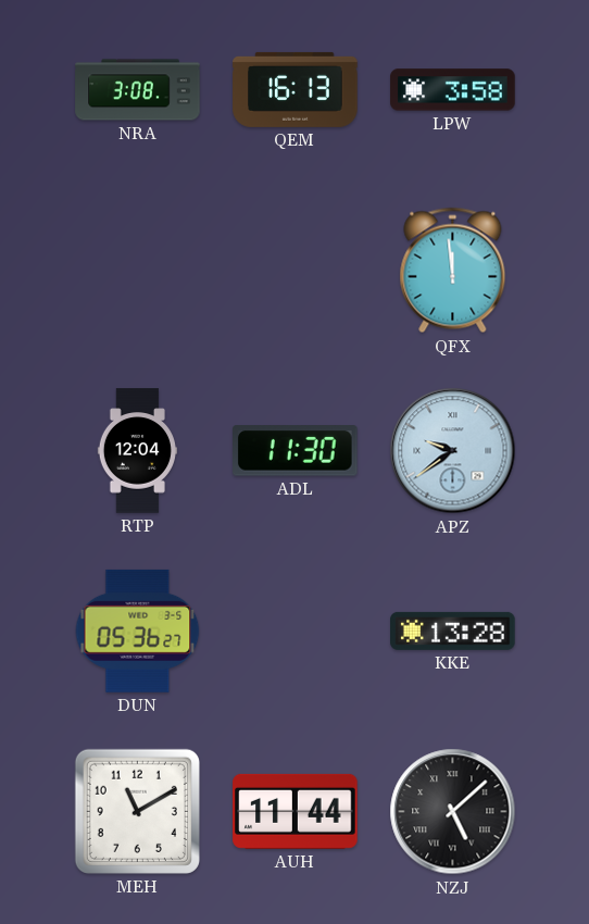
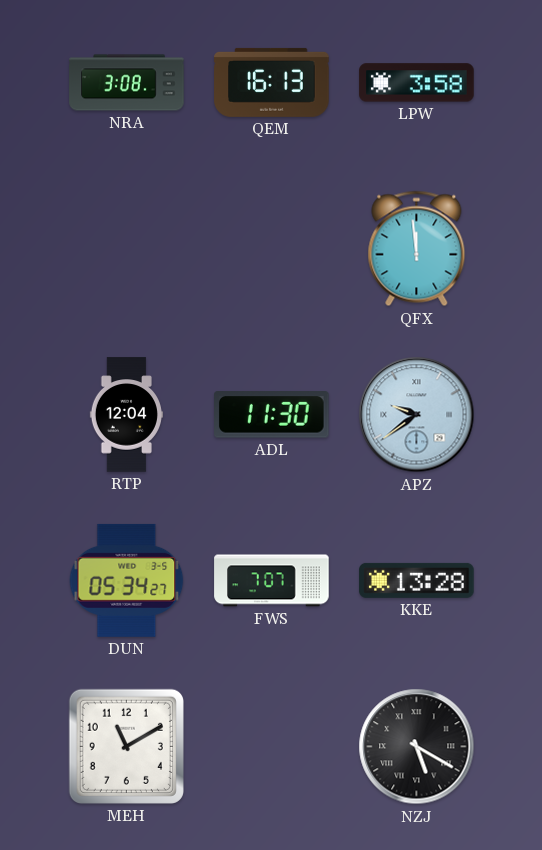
DUN: 05:36 -> 05:34
FWS: none -> 7:07
AUH: 11:44 -> none
NZJ: 5:08 -> 5:20
